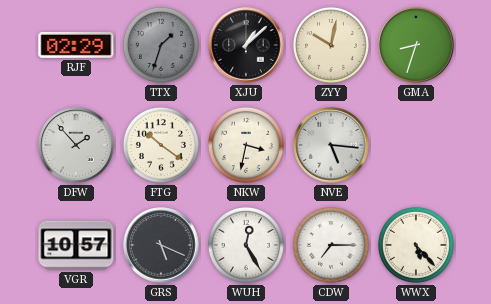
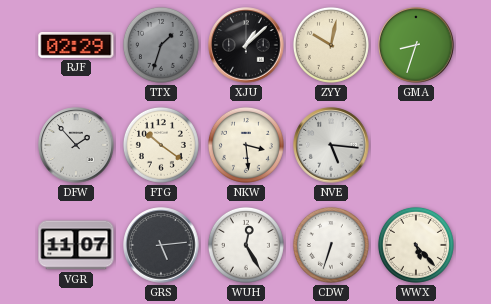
NKW: 3:32 -> 3:29
VGR: 10:57 -> 11:07
GRS: 5:19 -> 5:14
CDW: 7:15 -> 6:33
